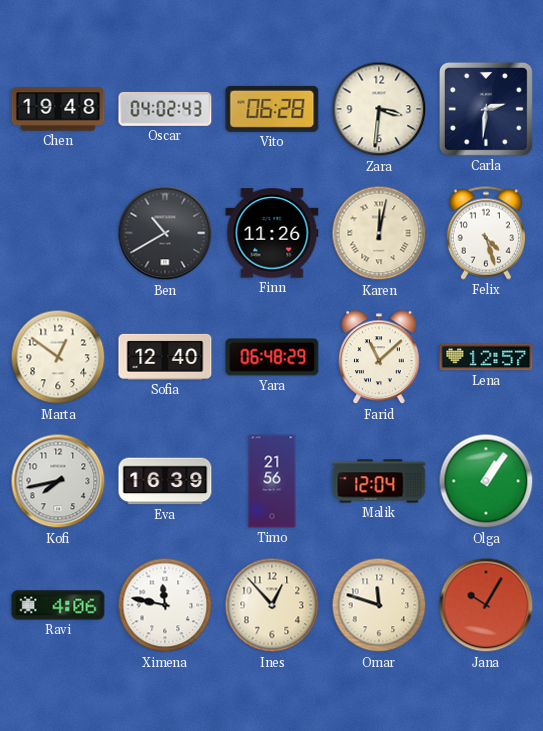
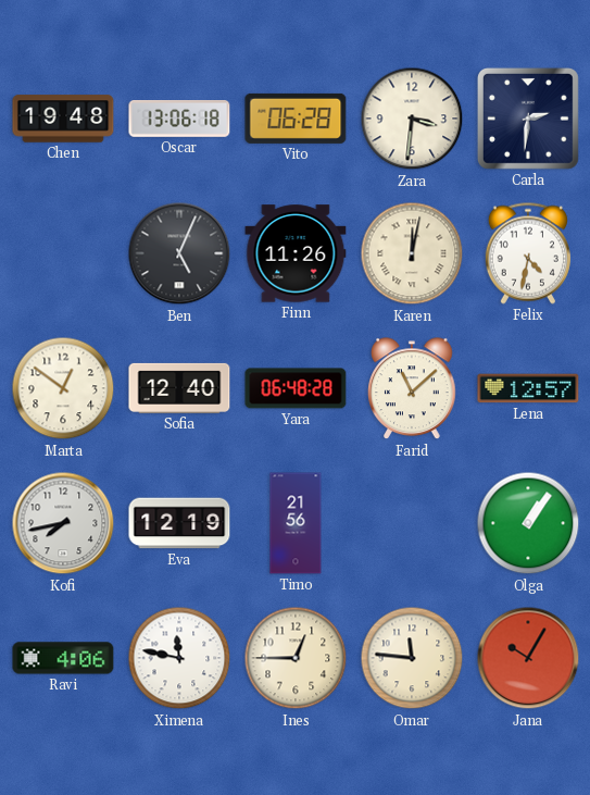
Oscar: 04:02 -> 13:06
Ben: 10:40 -> 5:04
Felix: 4:27 -> 4:32
Yara: 06:48:29 -> 06:48:28
Eva: 16:39 -> 12:19
Malik: 12:04 -> none
Ines: 12:53 -> 12:45
Omar: 11:48 -> 11:46
